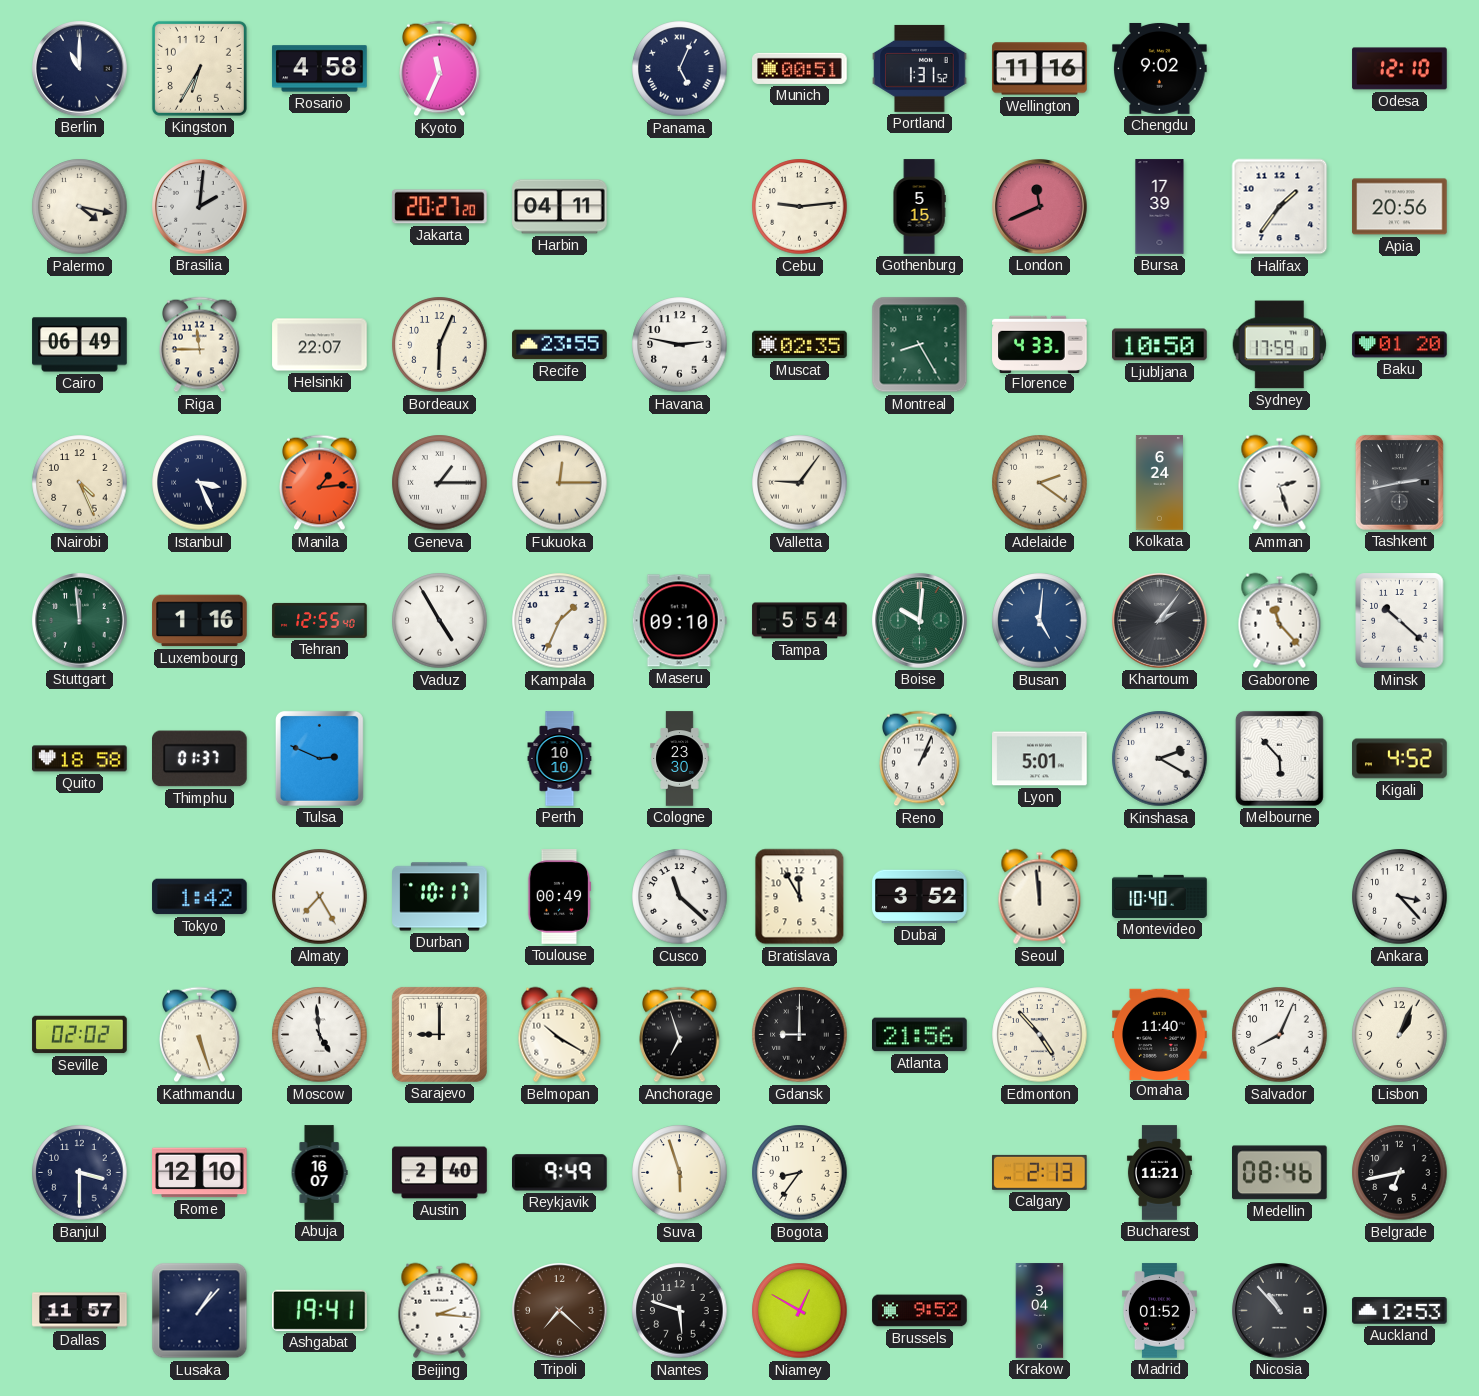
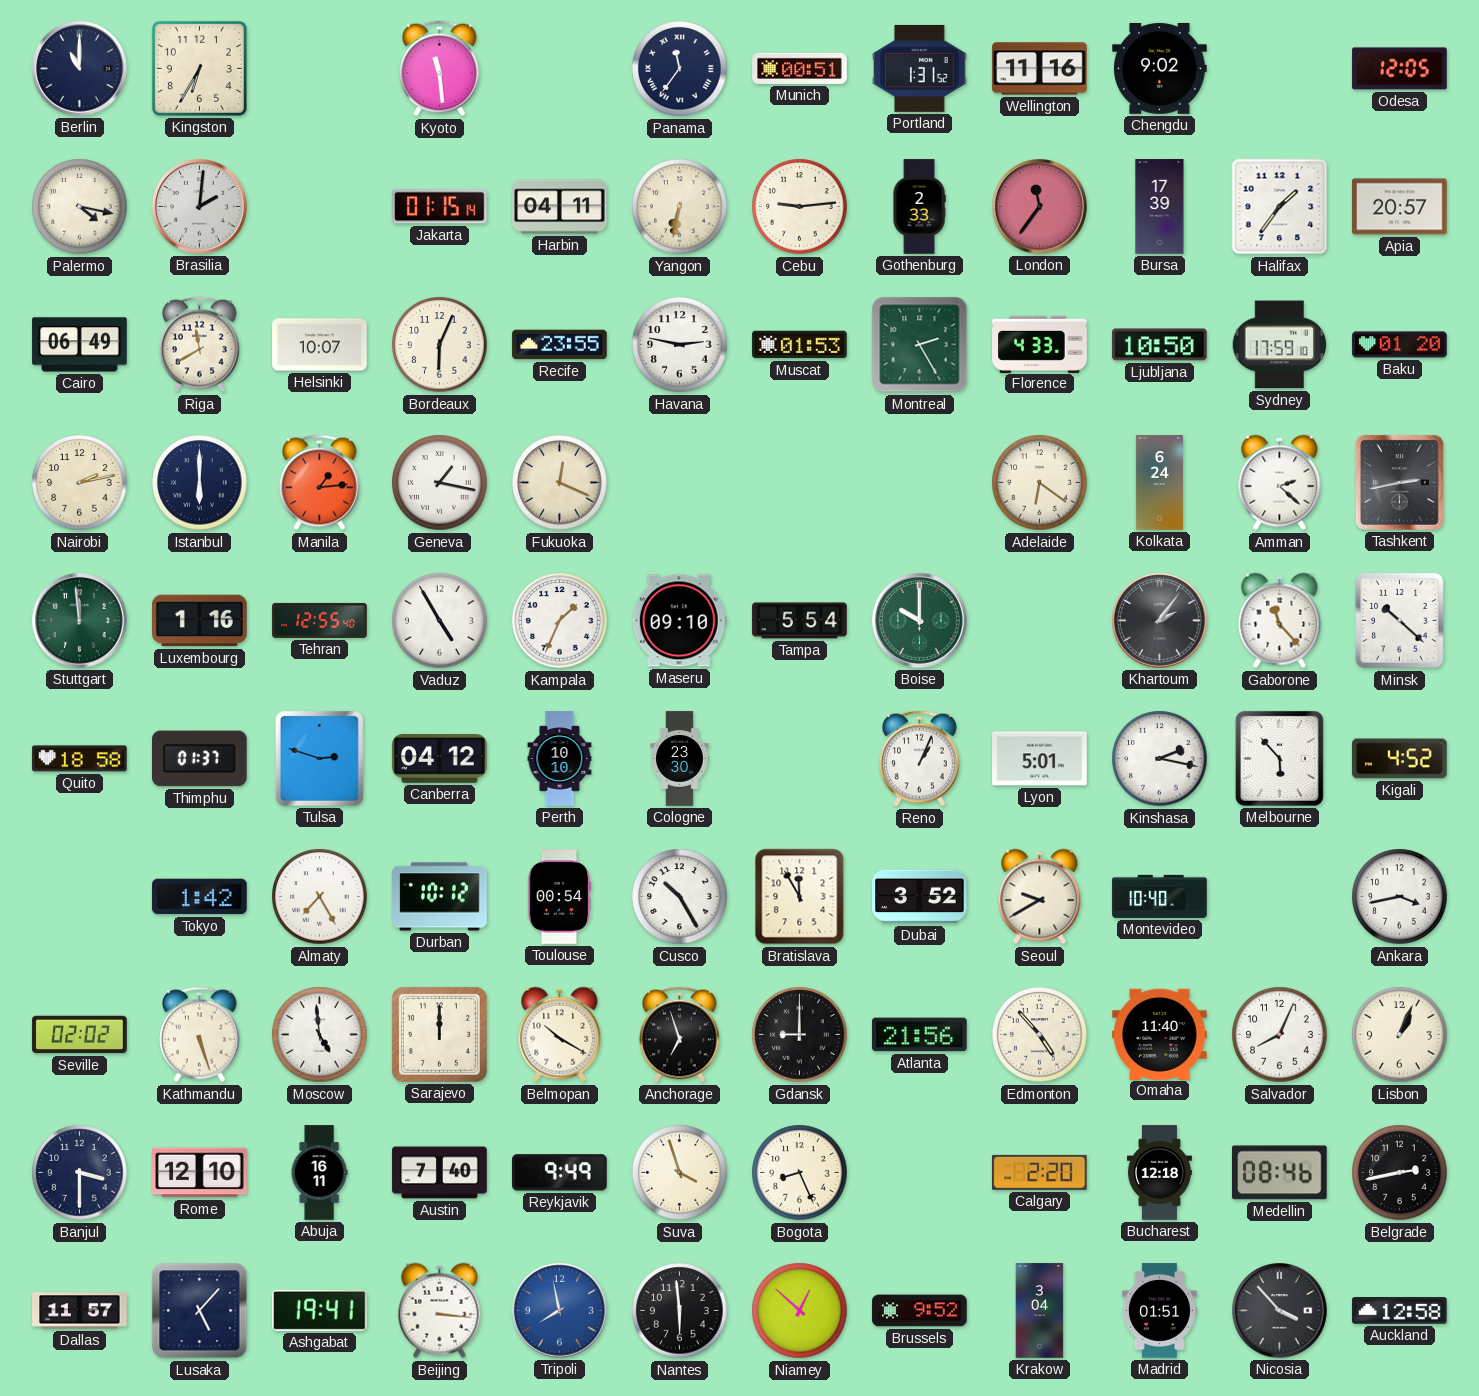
Rosario: 4:58 -> none
Kyoto: 11:34 -> 11:29
Panama: 5:04 -> 11:36
Odesa: 12:10 -> 12:05
Jakarta: 20:27 -> 01:15
Yangon: none -> 6:32
Gothenburg: 5:15 -> 2:33
London: 11:41 -> 11:36
Apia: 20:56 -> 20:57
Riga: 11:45 -> 11:40
Helsinki: 22:07 -> 10:07
Muscat: 02:35 -> 01:53
Montreal: 8:25 -> 2:25
Nairobi: 4:26 -> 2:13
Istanbul: 3:26 -> 6:00
Geneva: 1:15 -> 1:17
Fukuoka: 12:15 -> 12:19
Valletta: 9:06 -> none
Adelaide: 2:21 -> 6:21
Amman: 2:27 -> 2:22
Boise: 10:01 -> 10:00
Busan: 5:01 -> none
Tulsa: 2:49 -> 2:48
Canberra: none -> 04:12
Kinshasa: 2:20 -> 2:17
Durban: 10:17 -> 10:12
Toulouse: 00:49 -> 00:54
Cusco: 11:22 -> 10:25
Seoul: 11:59 -> 9:40
Ankara: 3:23 -> 3:43
Sarajevo: 9:00 -> 12:00
Abuja: 16:07 -> 16:11
Austin: 2:40 -> 7:40
Suva: 5:57 -> 3:57
Bogota: 8:36 -> 8:26
Calgary: 2:13 -> 2:20
Bucharest: 11:21 -> 12:18
Belgrade: 6:43 -> 2:43
Lusaka: 1:07 -> 5:07
Beijing: 2:16 -> 3:16
Tripoli: 7:22 -> 7:58
Tripoli dial: brown -> blue
Nantes: 5:48 -> 5:59
Niamey: 12:50 -> 12:52
Madrid: 01:52 -> 01:51
Nicosia: 10:53 -> 3:53
Auckland: 12:53 -> 12:58
